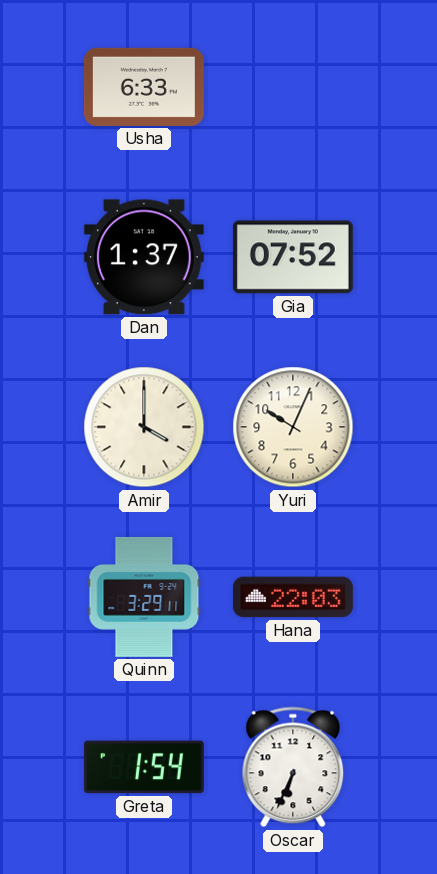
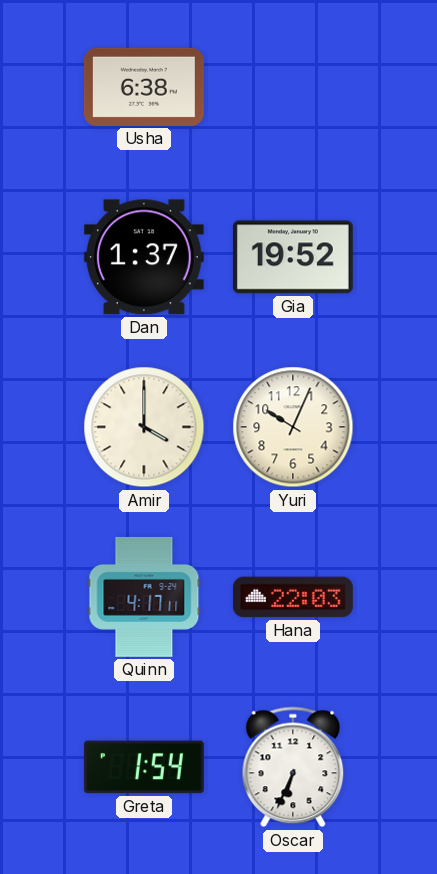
Usha: 6:33 -> 6:38
Gia: 07:52 -> 19:52
Quinn: 3:29 -> 4:17
